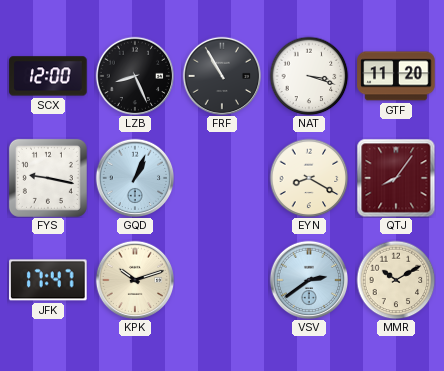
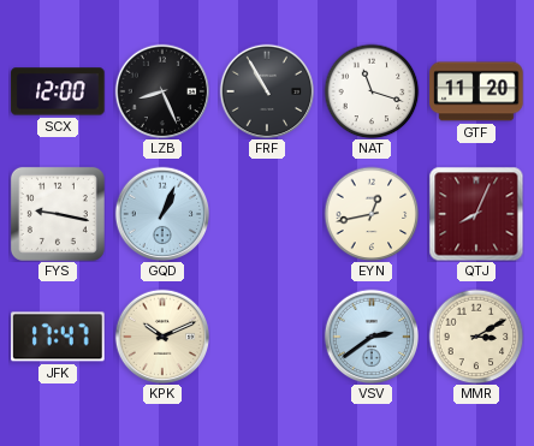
NAT: 3:18 -> 11:18
EYN: 8:20 -> 12:43
QTJ: 8:06 -> 8:04
KPK: 10:12 -> 10:11
MMR: 10:10 -> 3:10
